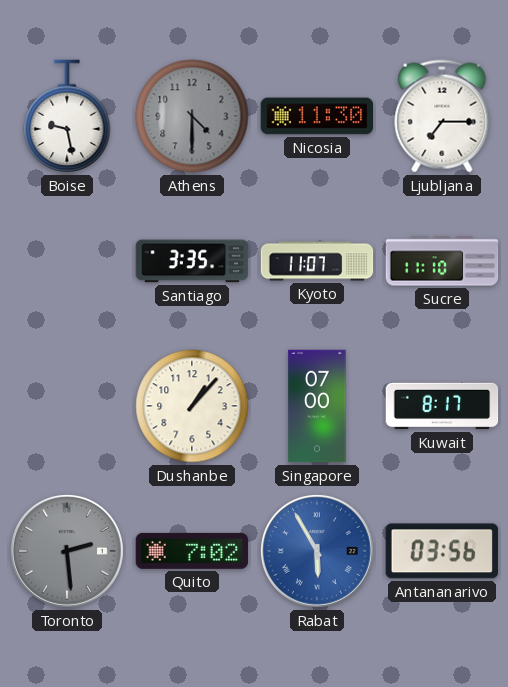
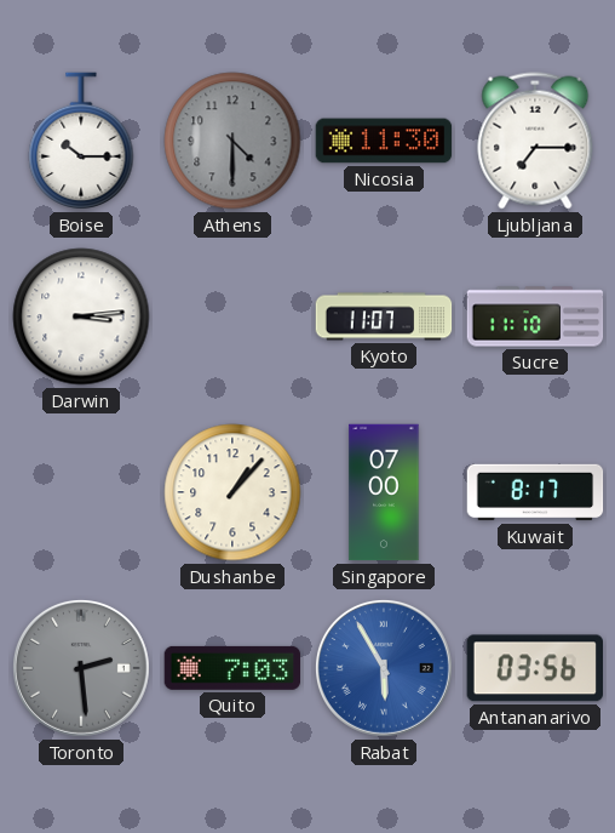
Boise: 9:28 -> 10:15
Darwin: none -> 3:14
Santiago: 3:35 -> none
Quito: 7:02 -> 7:03
